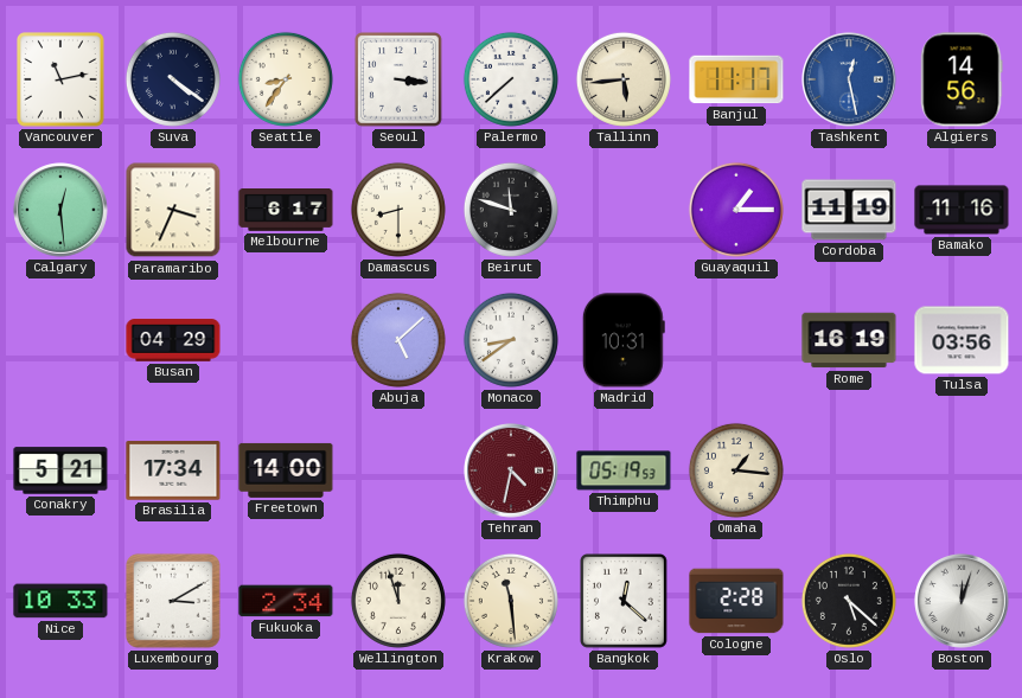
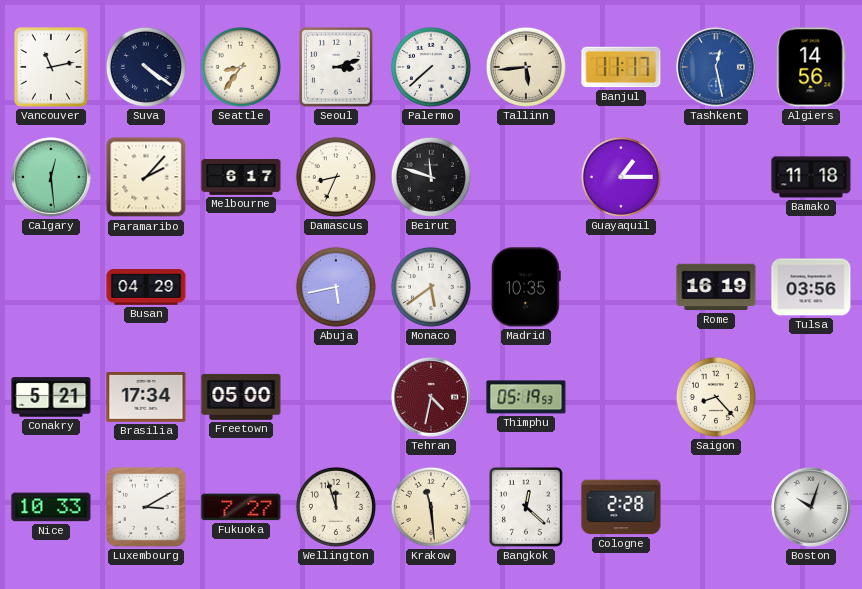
Seoul: 3:16 -> 3:12
Paramaribo: 3:34 -> 2:07
Damascus: 8:30 -> 8:34
Cordoba: 11:19 -> none
Bamako: 11:16 -> 11:18
Abuja: 5:08 -> 5:43
Monaco: 8:39 -> 5:39
Madrid: 10:31 -> 10:35
Freetown: 14:00 -> 05:00
Omaha: 1:16 -> none
Saigon: none -> 8:23
Fukuoka: 2:34 -> 7:27
Oslo: 5:22 -> none
Boston: 12:03 -> 10:03
